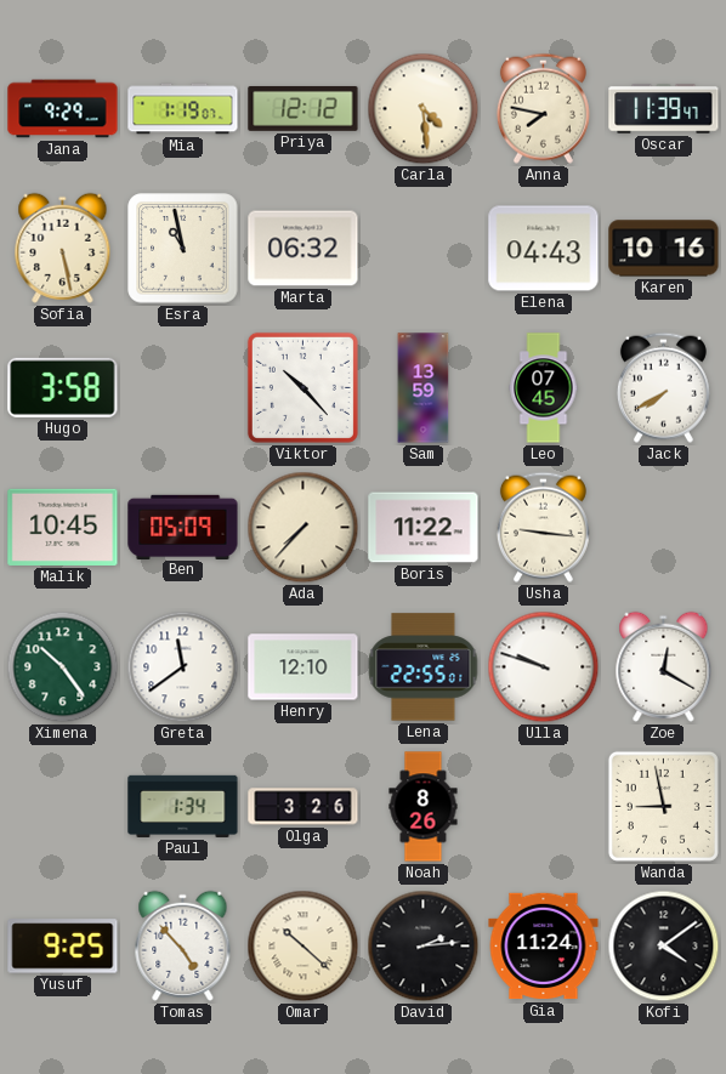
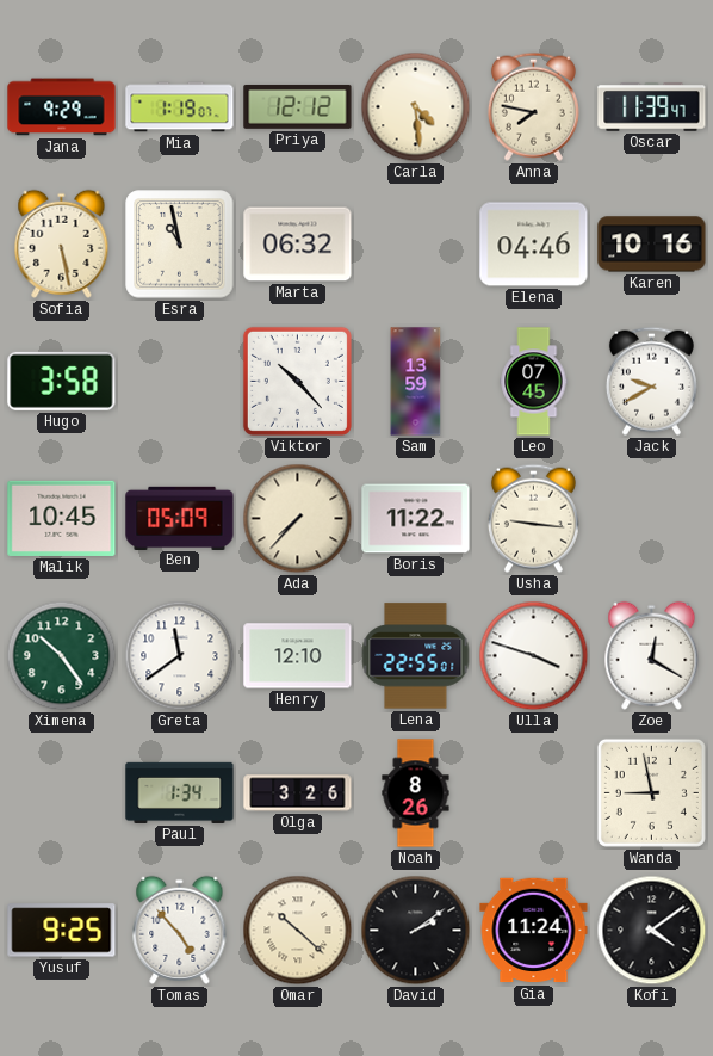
Elena: 04:43 -> 04:46
Jack: 7:40 -> 9:40
Ulla: 9:48 -> 3:48
David: 2:14 -> 2:09
